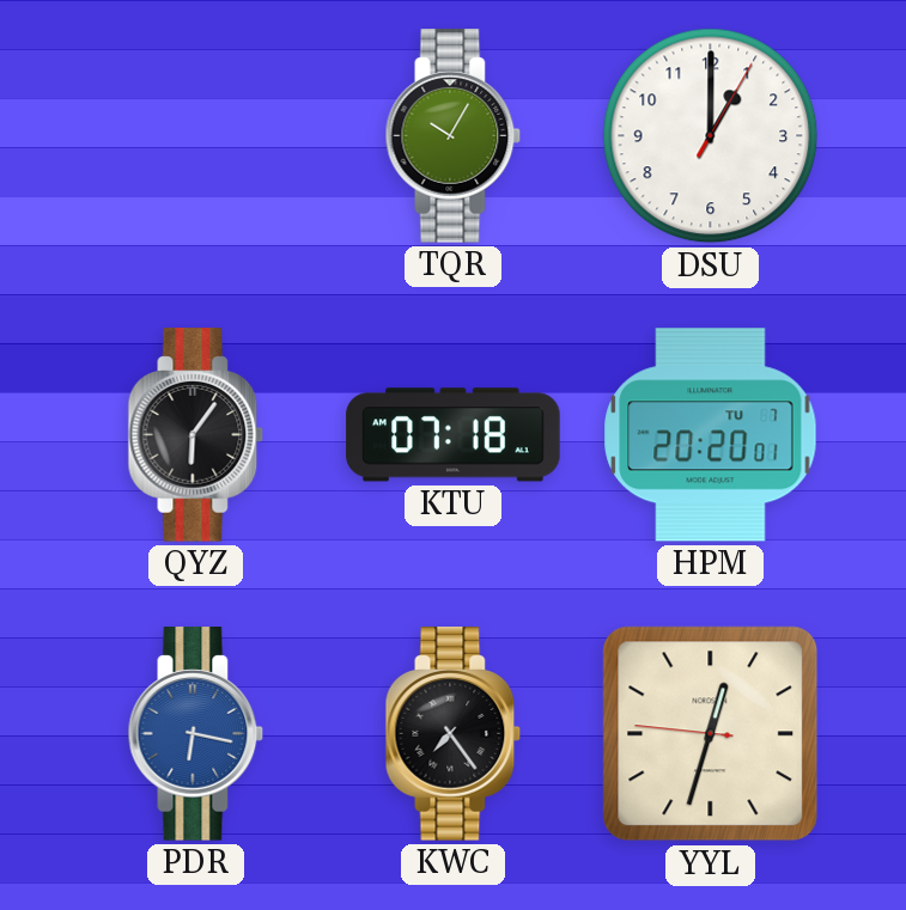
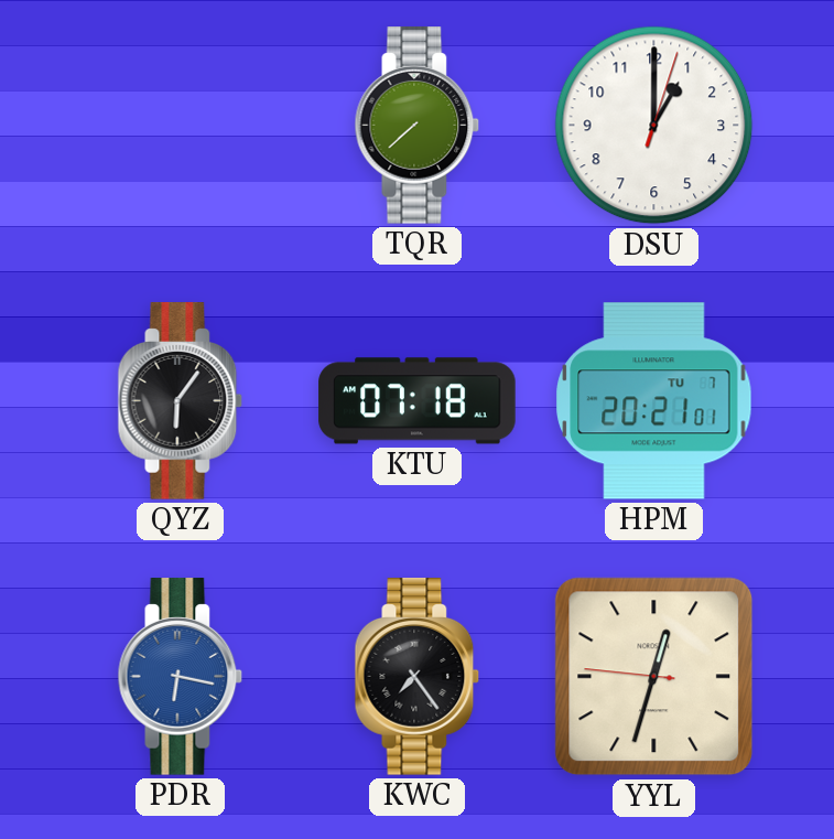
TQR: 10:05 -> 7:38
DSU: 1:00:05 -> 1:00:03
HPM: 20:20 -> 20:21
